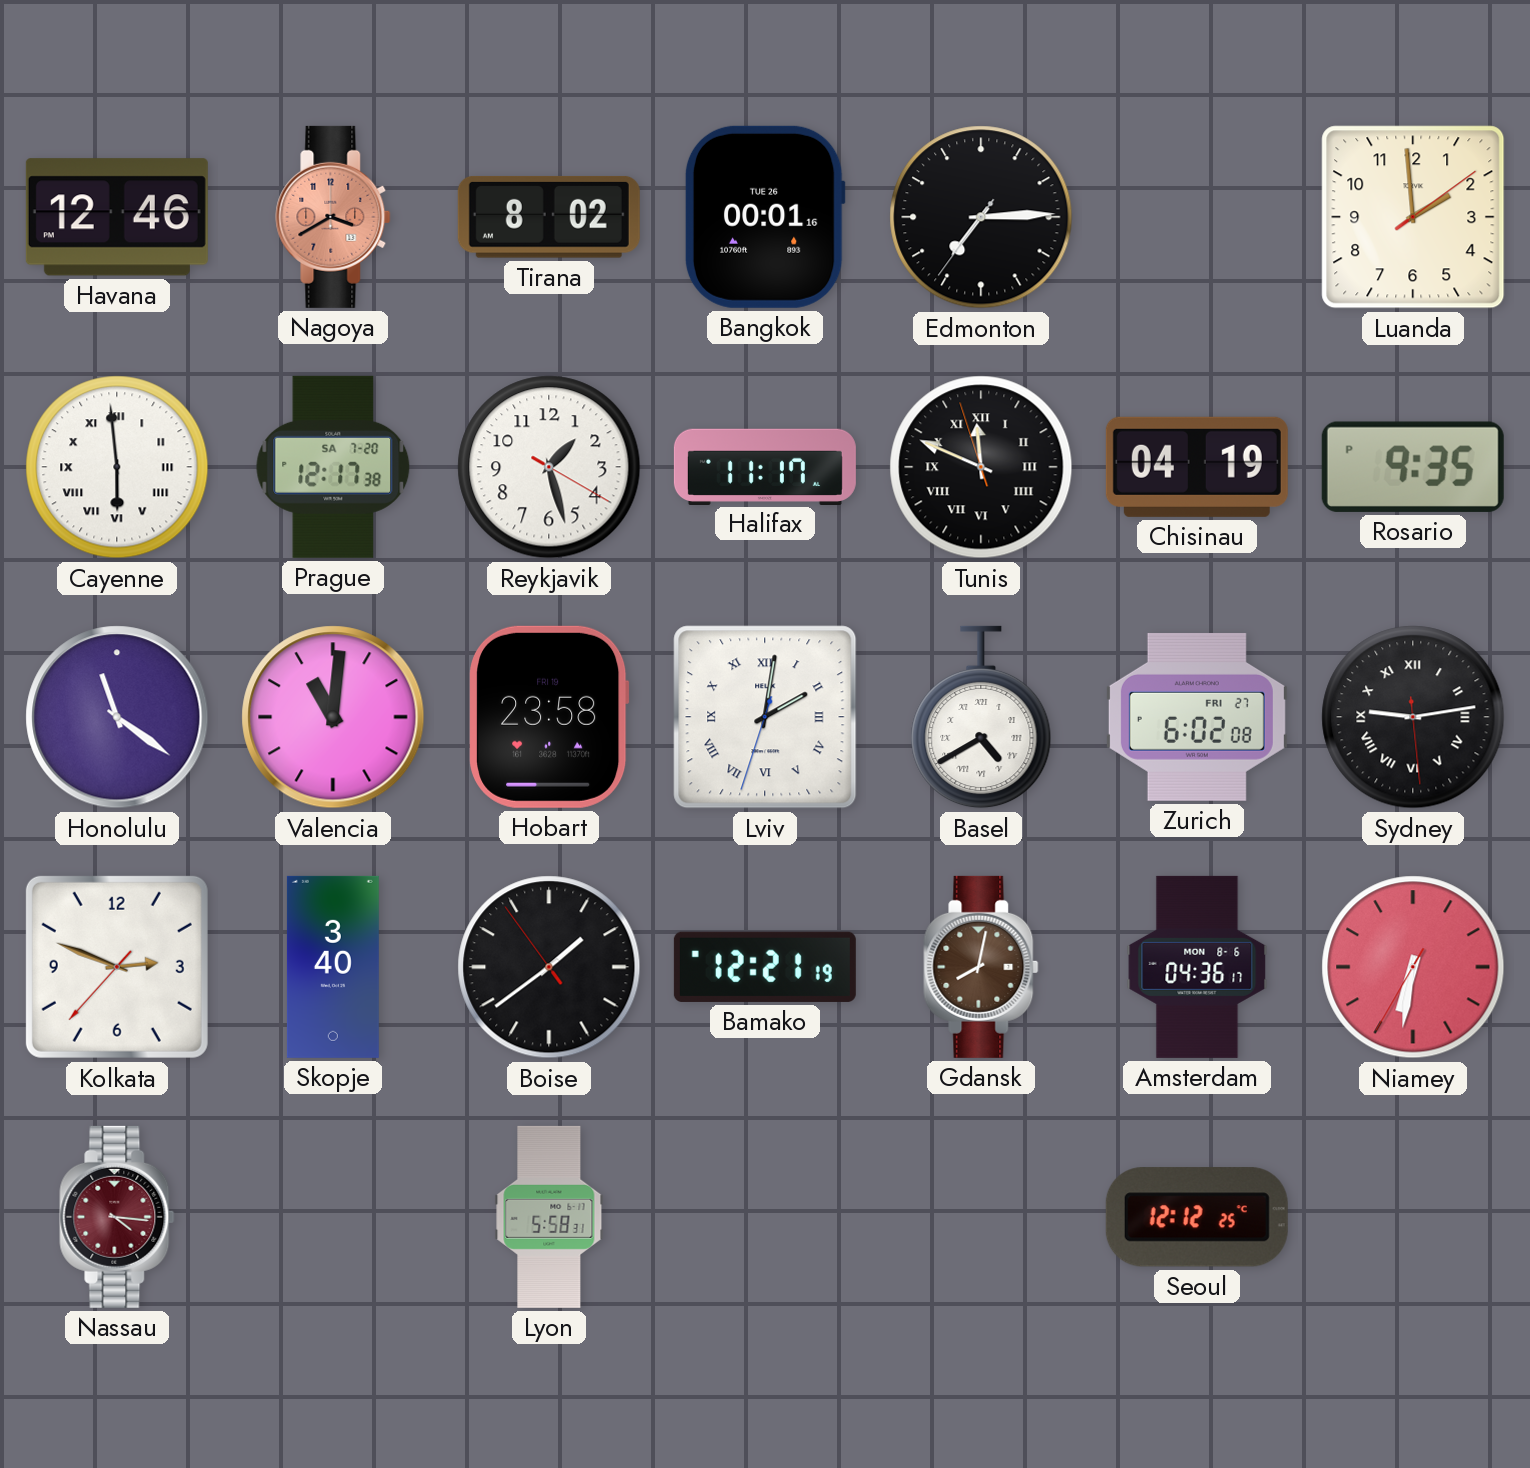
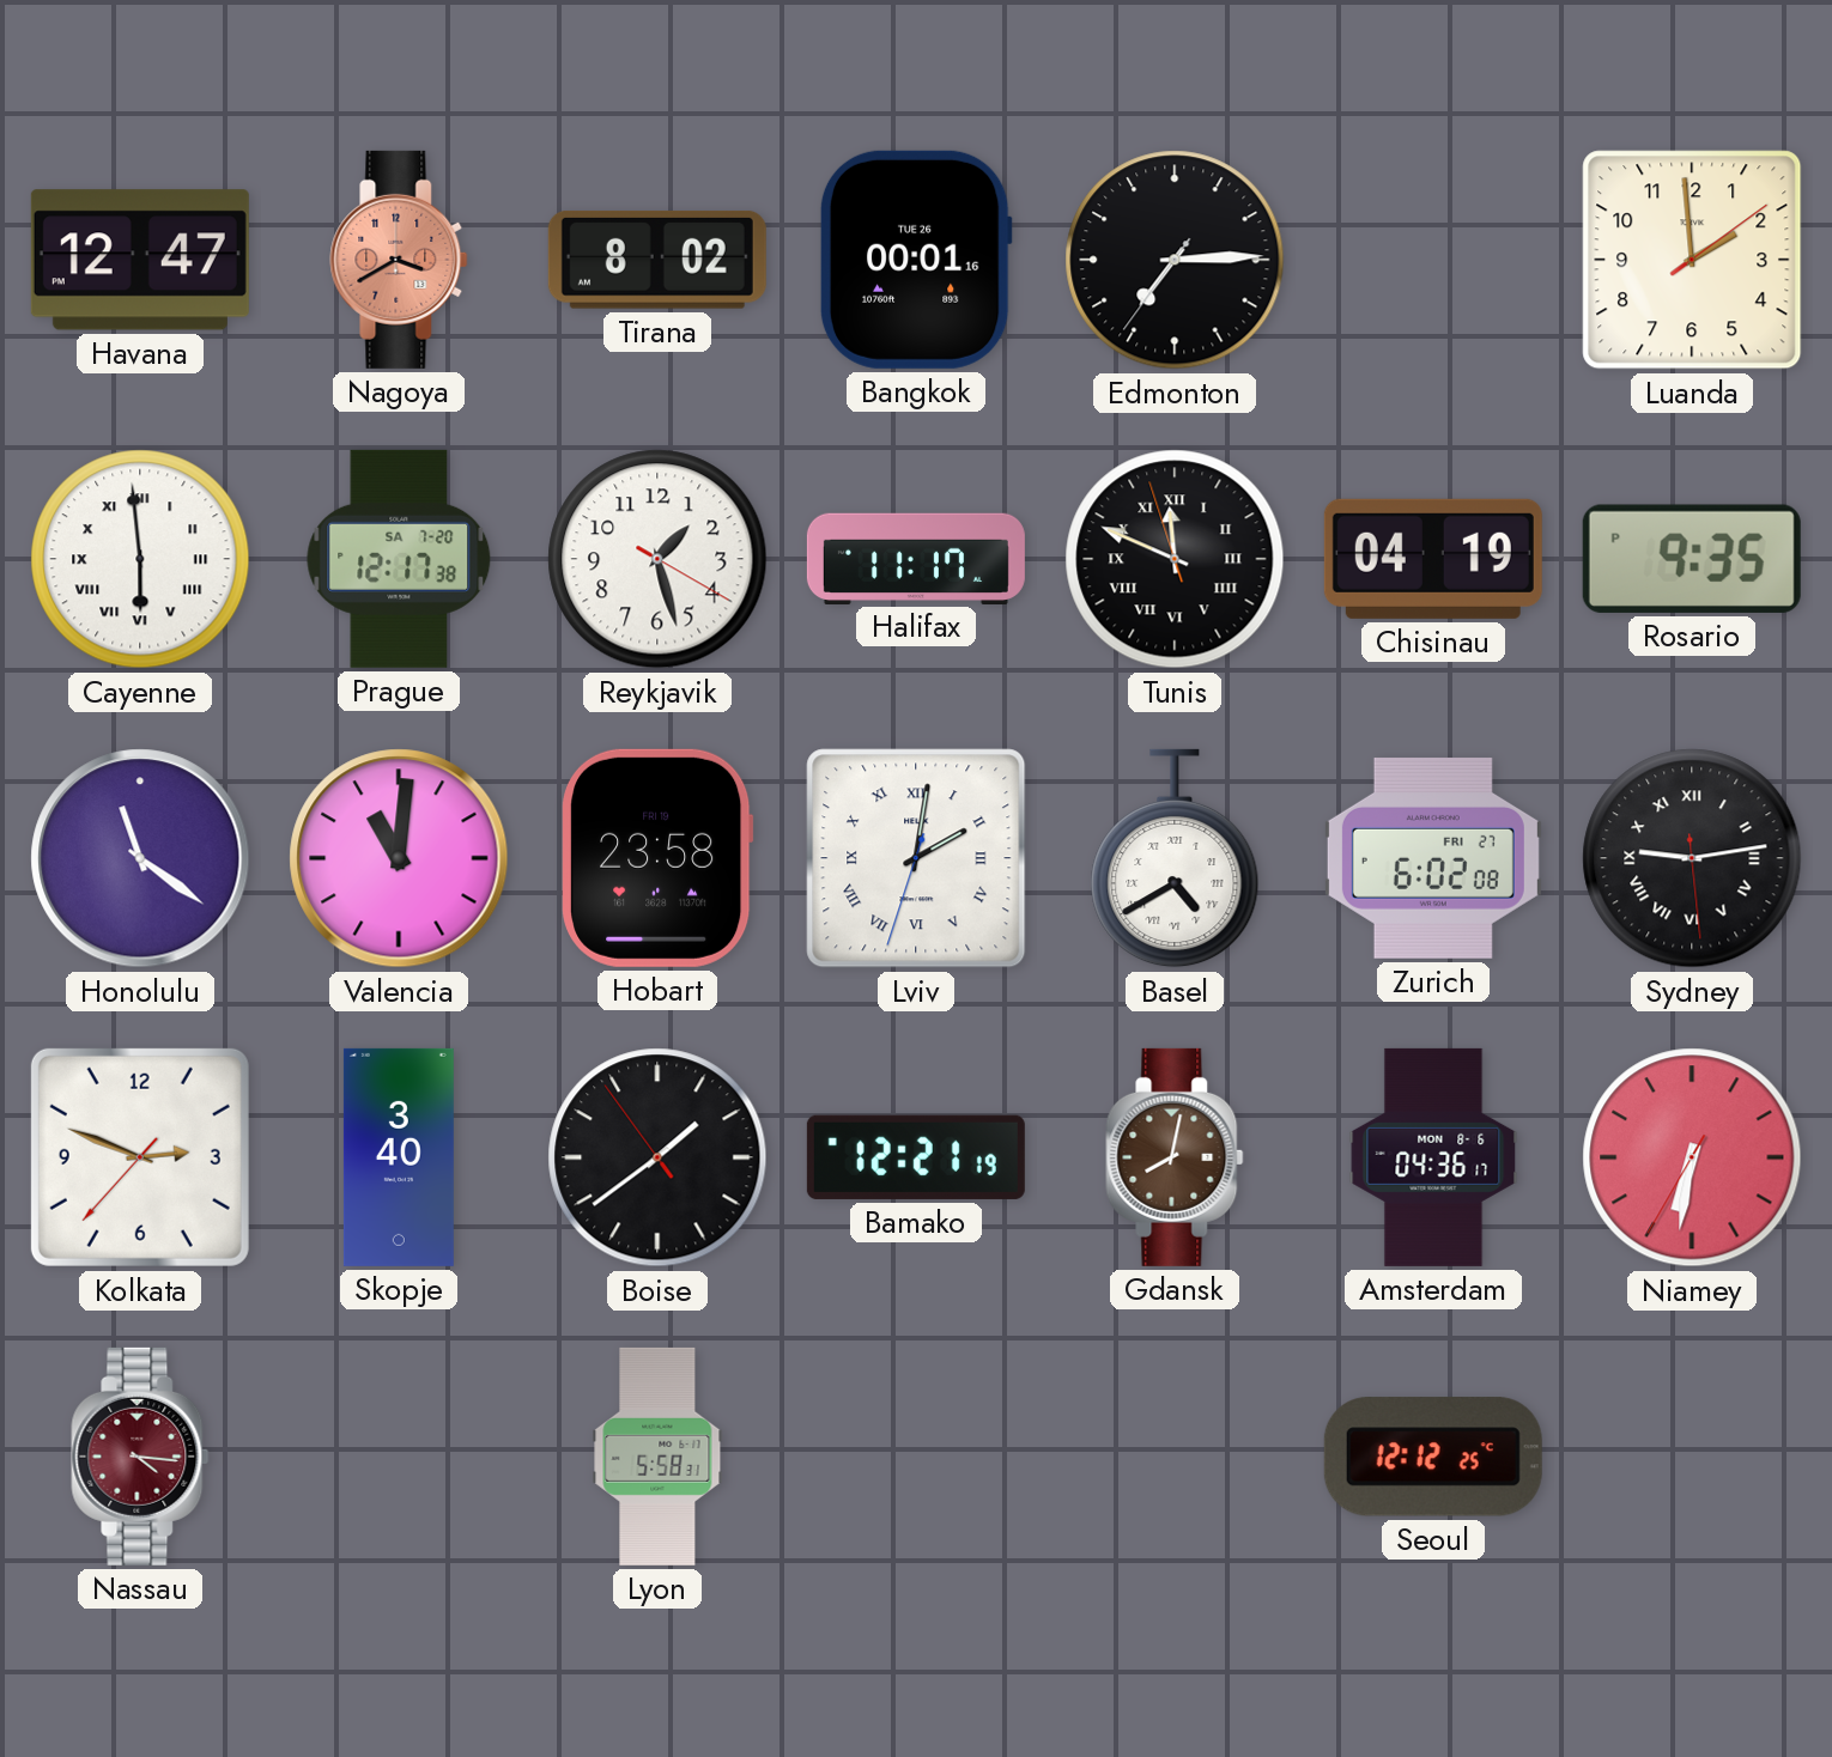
Havana: 12:46 -> 12:47
